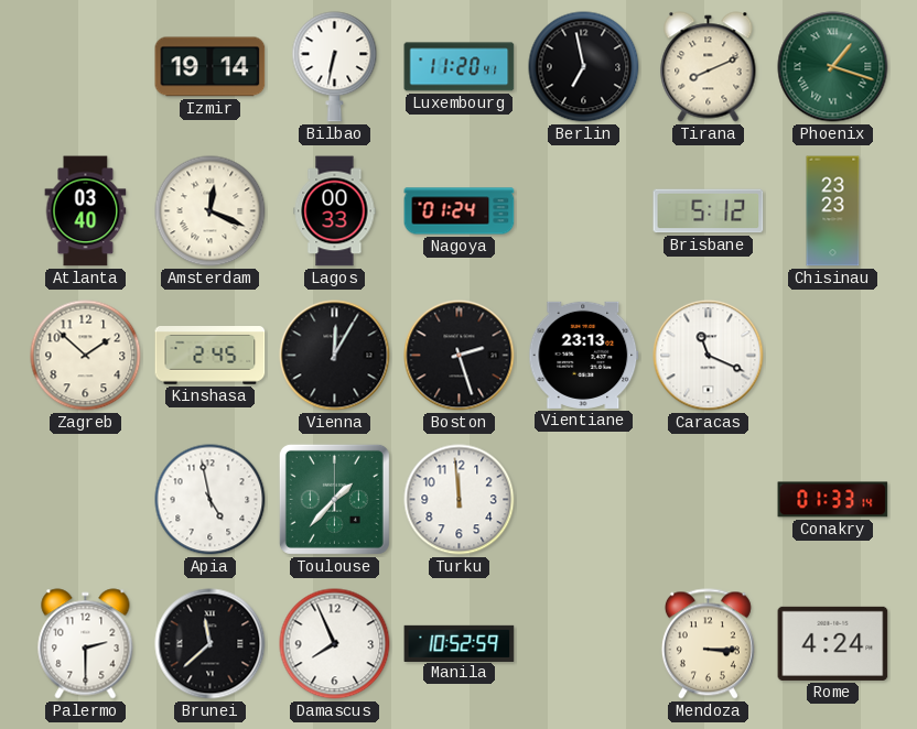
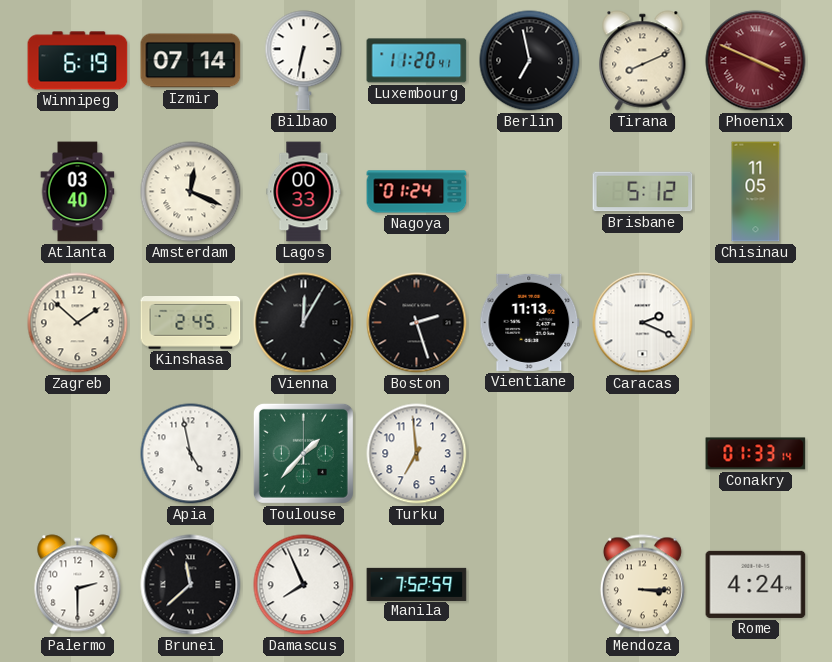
Winnipeg: none -> 6:19
Izmir: 19:14 -> 07:14
Phoenix: 1:18 -> 3:49
Phoenix dial: green -> burgundy
Chisinau: 23:23 -> 11:05
Vientiane: 23:13 -> 11:13
Caracas: 11:19 -> 2:19
Turku: 11:59 -> 6:59
Manila: 10:52 -> 7:52
